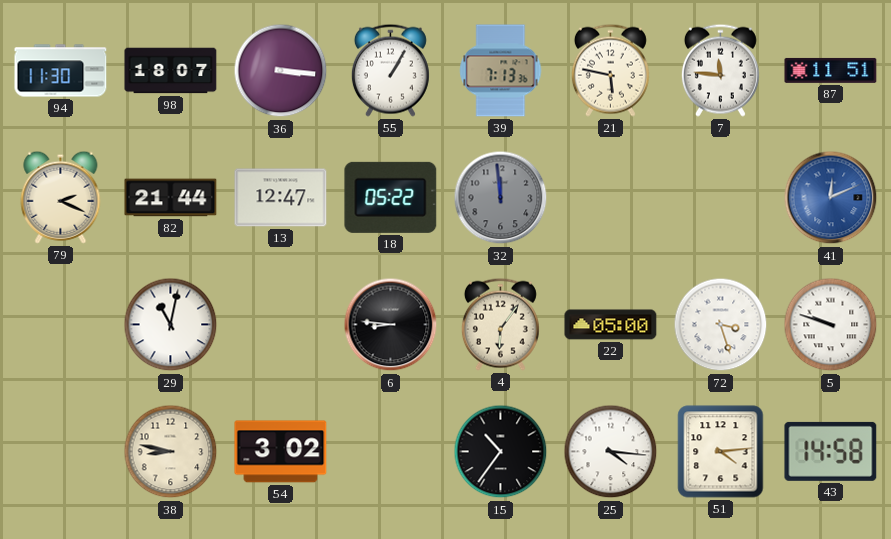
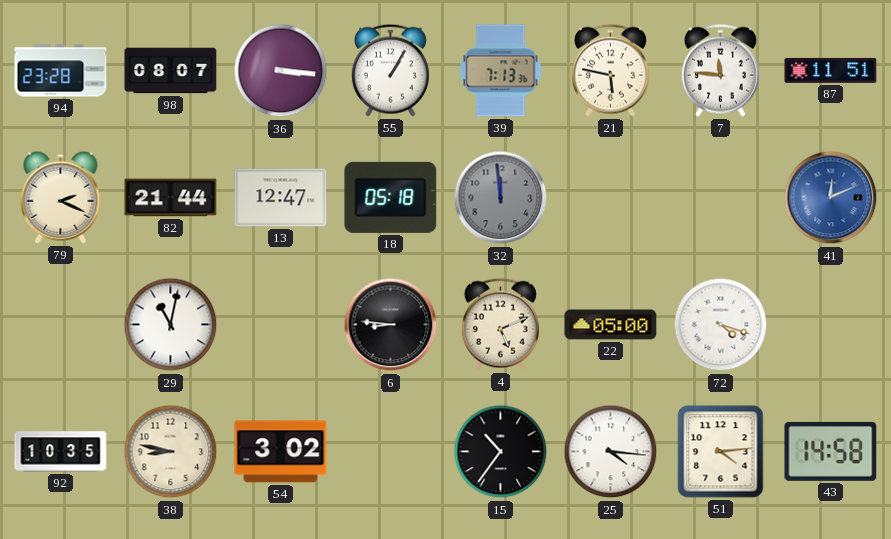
94: 11:30 -> 23:28
98: 18:07 -> 08:07
18: 05:22 -> 05:18
4: 6:06 -> 5:11
72: 3:27 -> 4:18
5: 9:48 -> none
92: none -> 10:35
